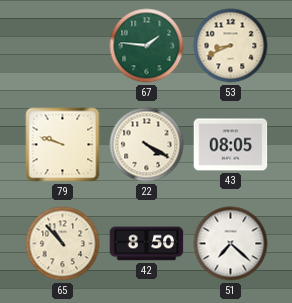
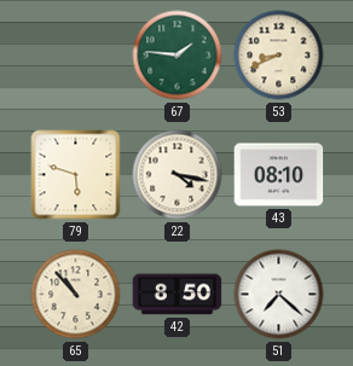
79: 9:48 -> 5:48
22: 4:20 -> 4:17
43: 08:05 -> 08:10
